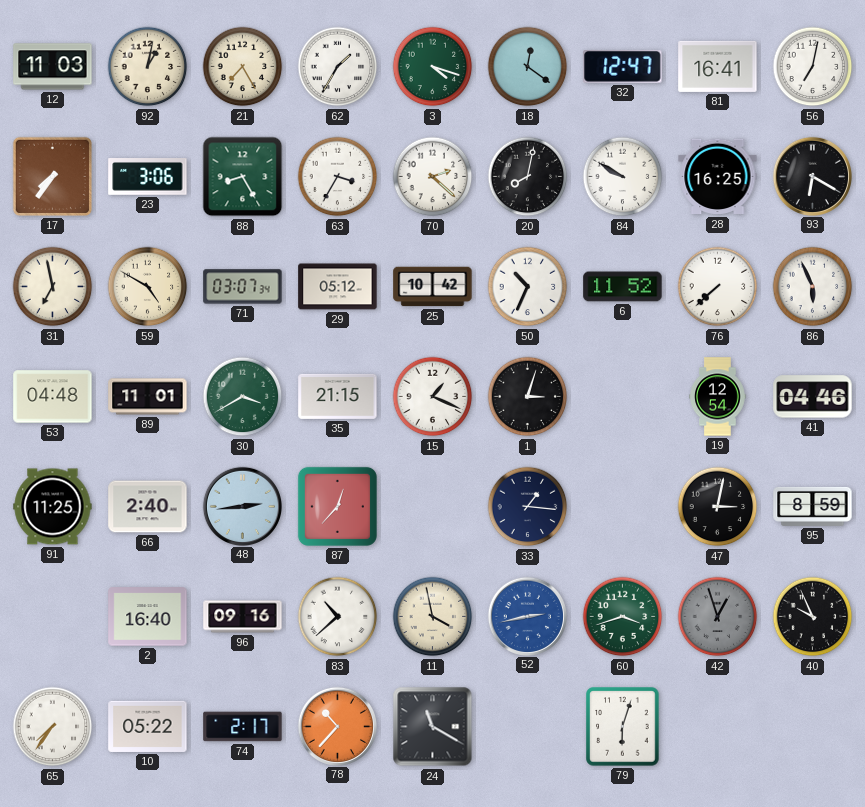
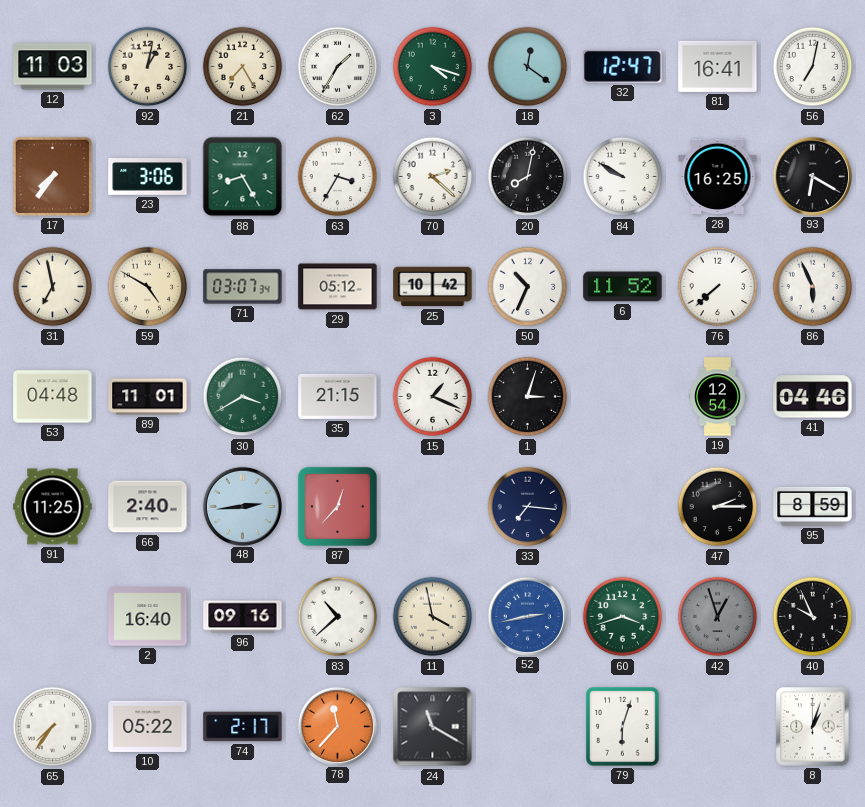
33: 1:16 -> 7:16
47: 3:02 -> 2:15
78: 10:37 -> 11:37
8: none -> 1:03
